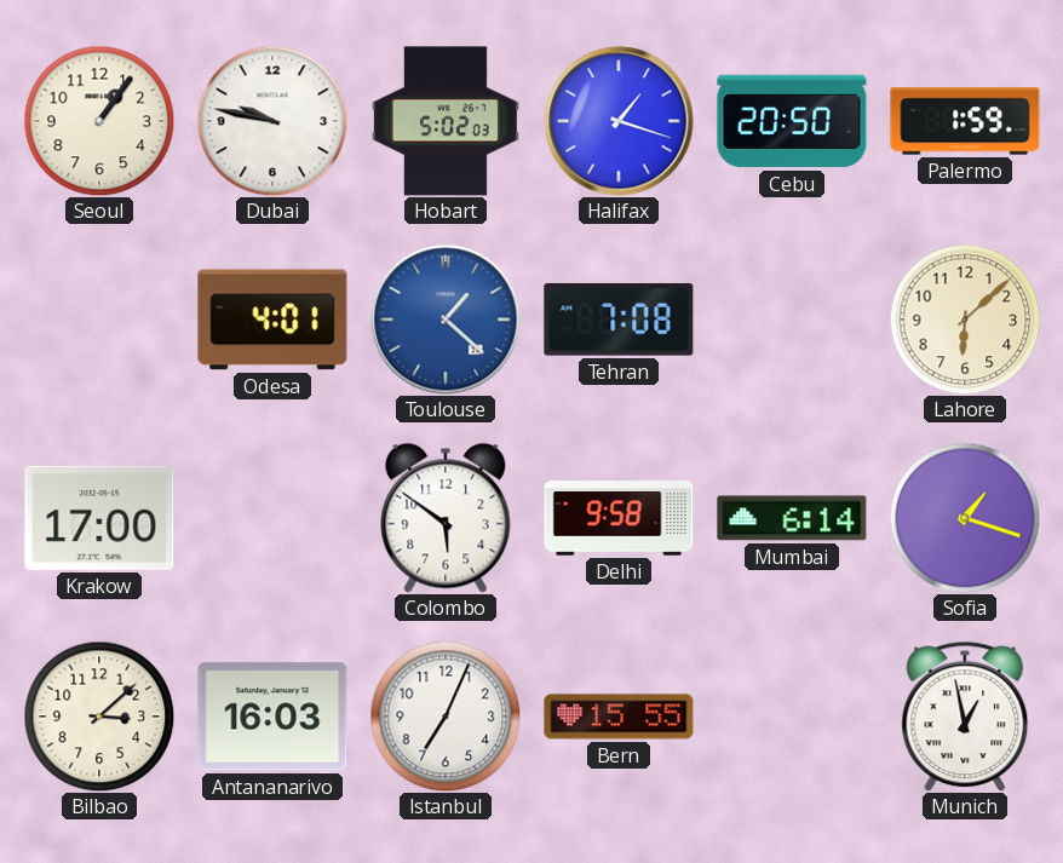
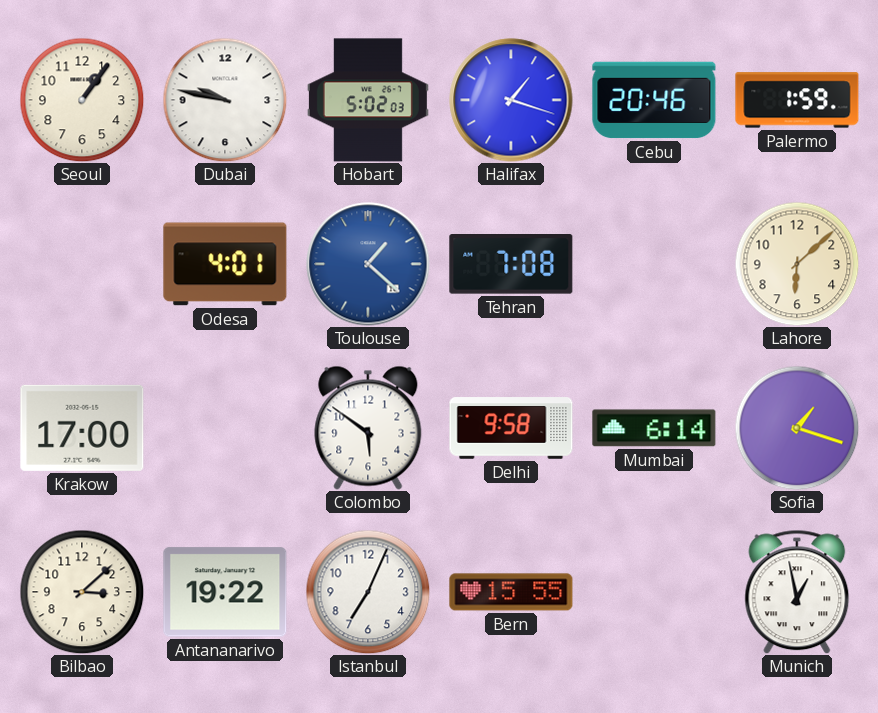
Cebu: 20:50 -> 20:46
Antananarivo: 16:03 -> 19:22
